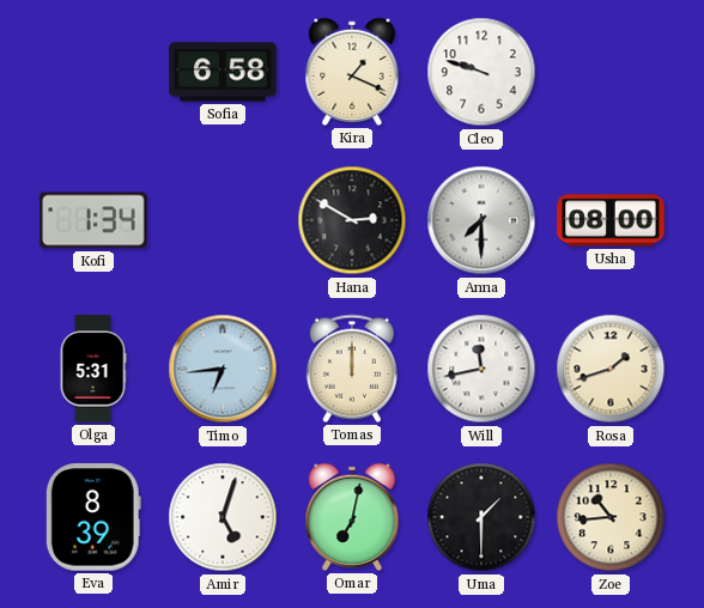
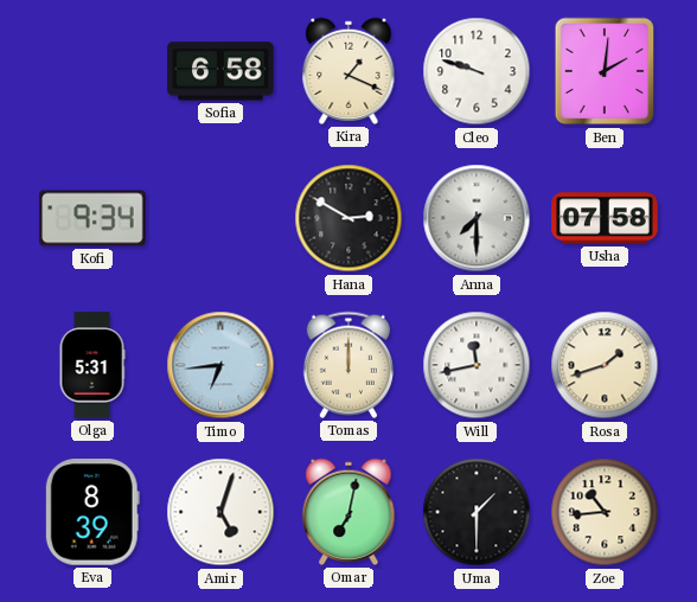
Ben: none -> 2:01
Kofi: 1:34 -> 9:34
Usha: 08:00 -> 07:58
